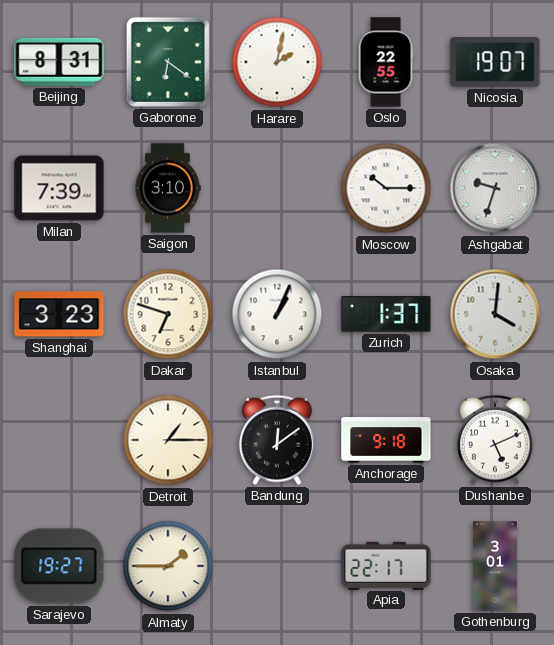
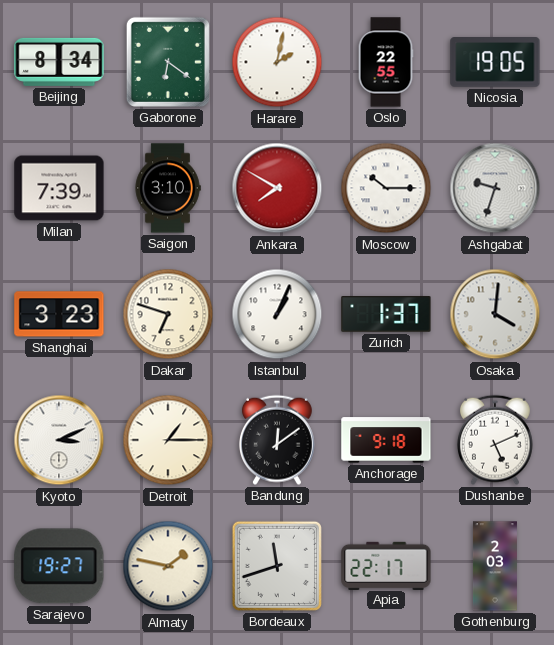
Beijing: 8:31 -> 8:34
Nicosia: 19:07 -> 19:05
Ankara: none -> 7:50
Kyoto: none -> 3:11
Almaty: 1:45 -> 1:47
Bordeaux: none -> 11:42
Gothenburg: 3:01 -> 2:03
